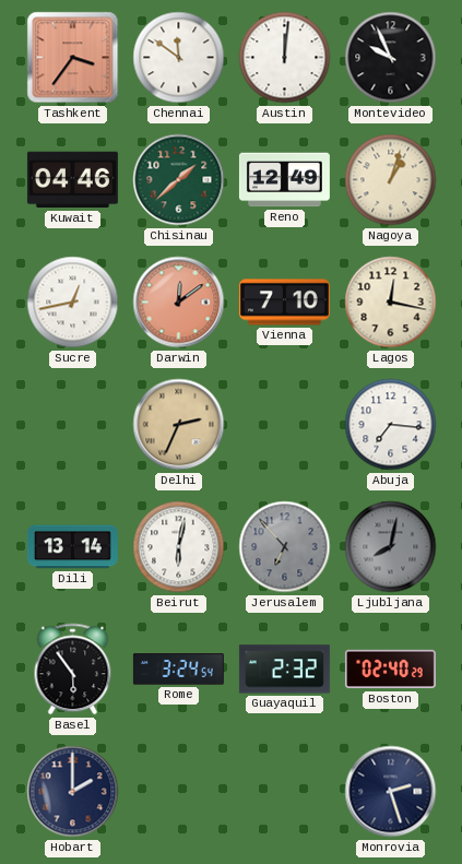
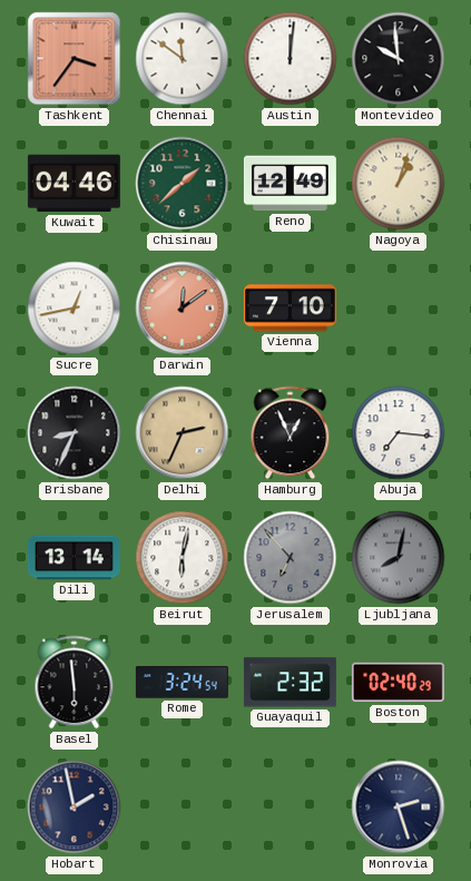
Montevideo: 9:56 -> 9:59
Lagos: 12:17 -> none
Brisbane: none -> 8:34
Hamburg: none -> 12:56
Basel: 5:54 -> 5:59
Hobart: 2:00 -> 1:58
